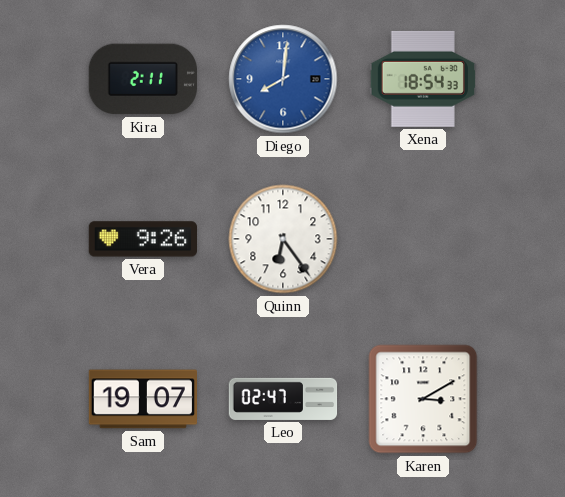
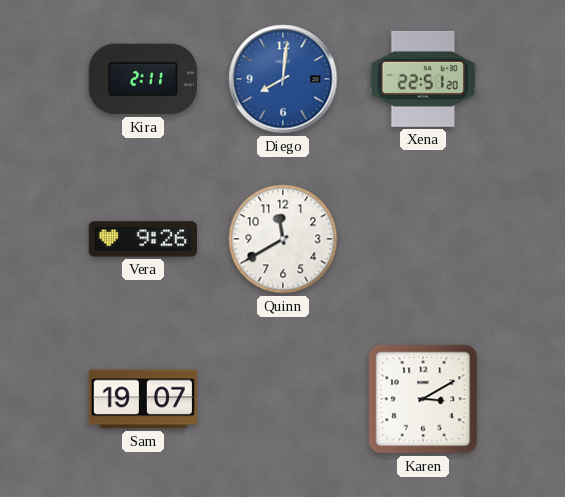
Xena: 18:54 -> 22:51
Quinn: 6:24 -> 11:40
Leo: 02:47 -> none
